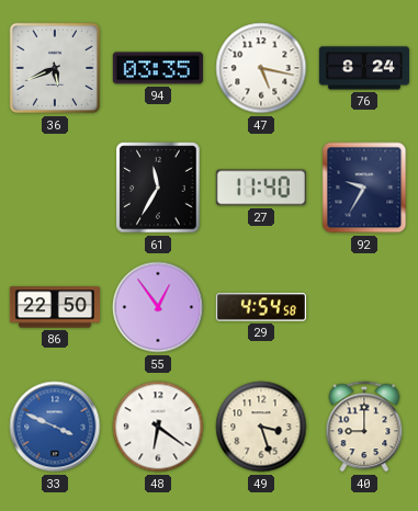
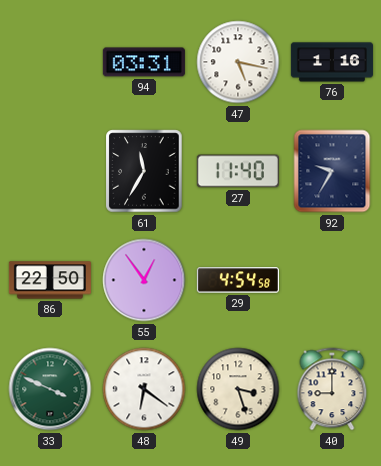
36: 5:41 -> none
94: 03:35 -> 03:31
76: 8:24 -> 1:16
33 dial: blue -> green
